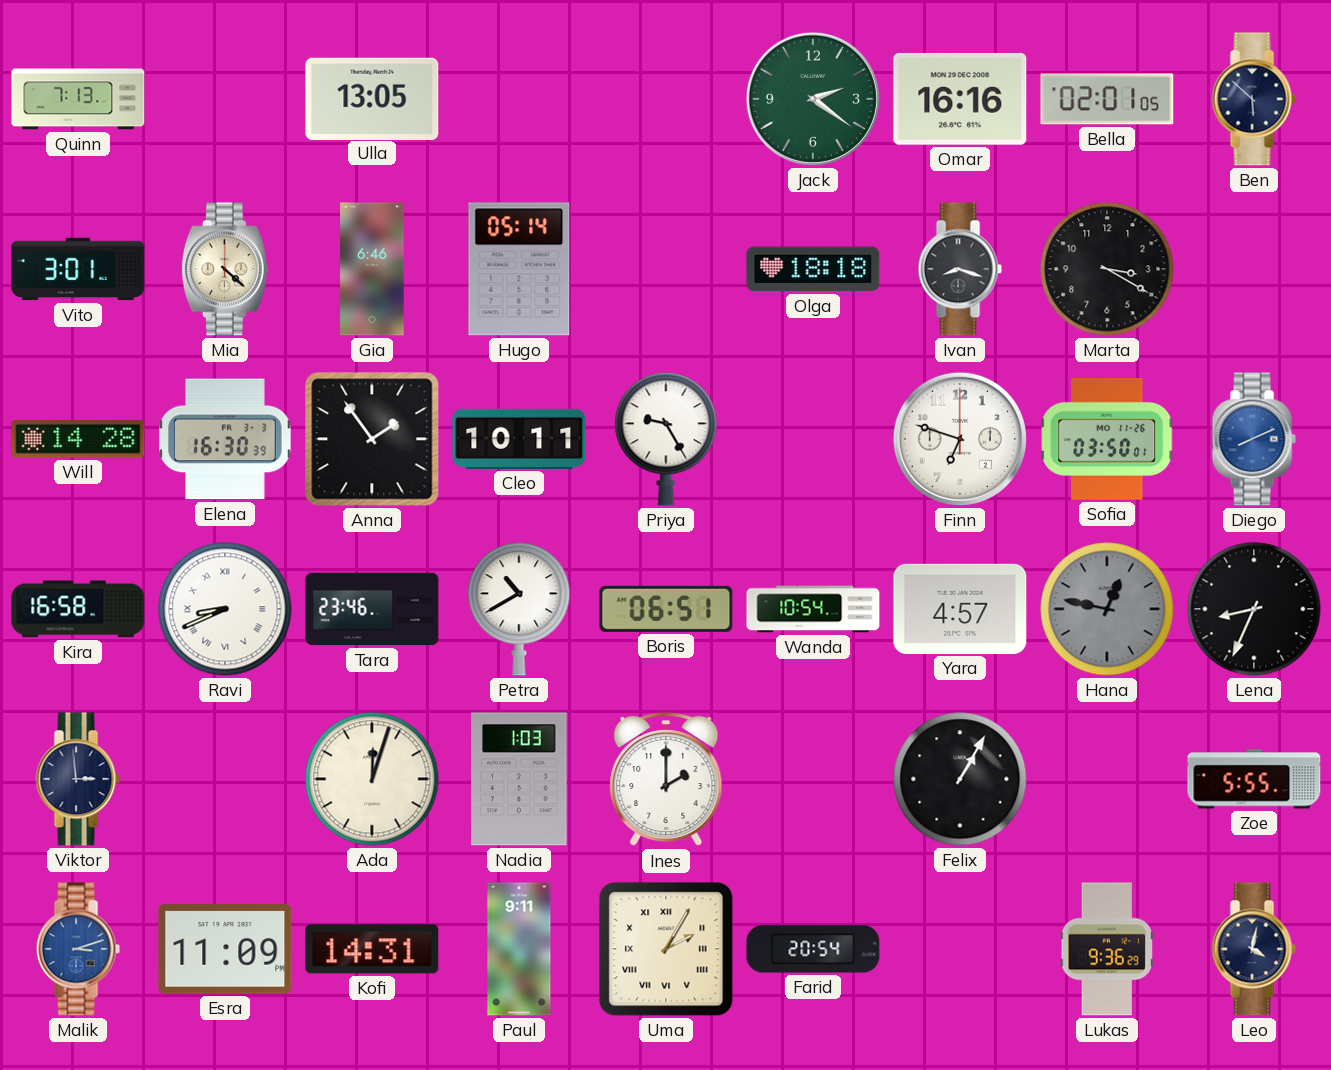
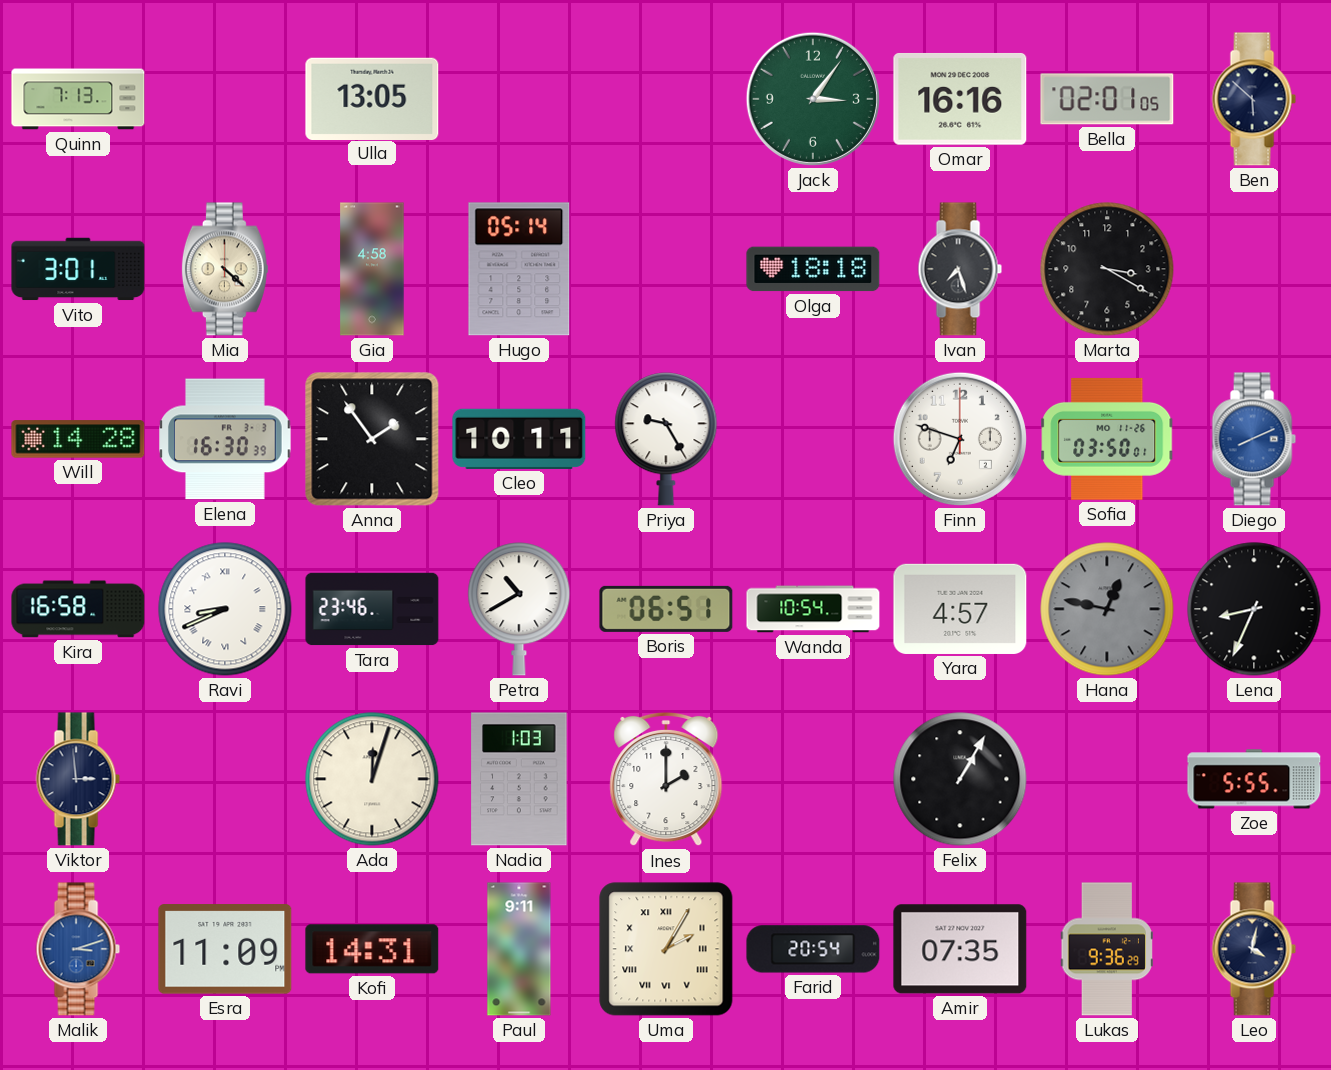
Jack: 2:21 -> 3:06
Gia: 6:46 -> 4:58
Ivan: 8:18 -> 7:27
Amir: none -> 07:35
